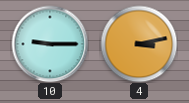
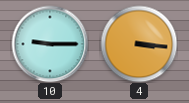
4: 3:13 -> 3:16
